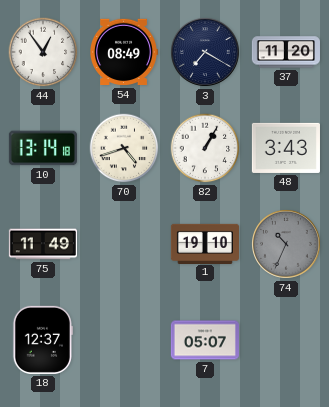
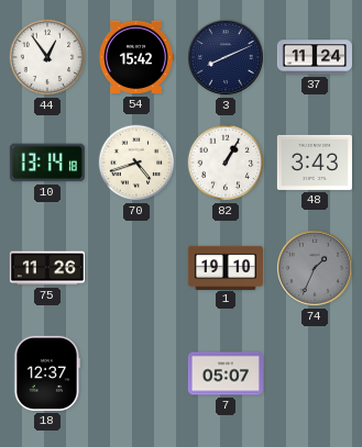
54: 08:49 -> 15:42
3: 7:20 -> 8:11
37: 11:20 -> 11:24
75: 11:49 -> 11:26
74: 10:34 -> 1:34
